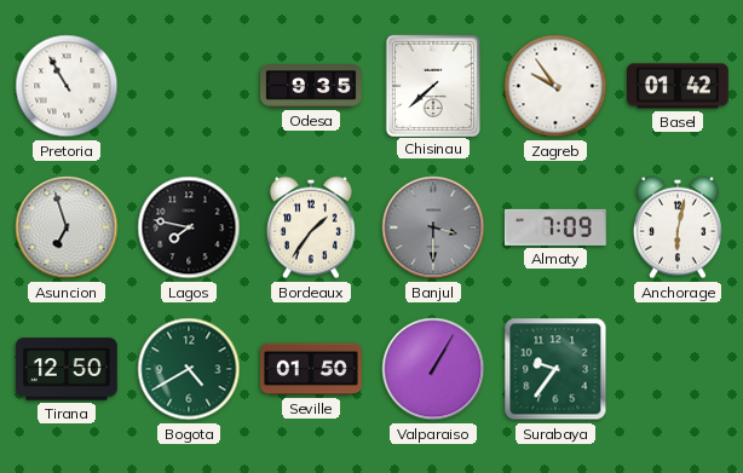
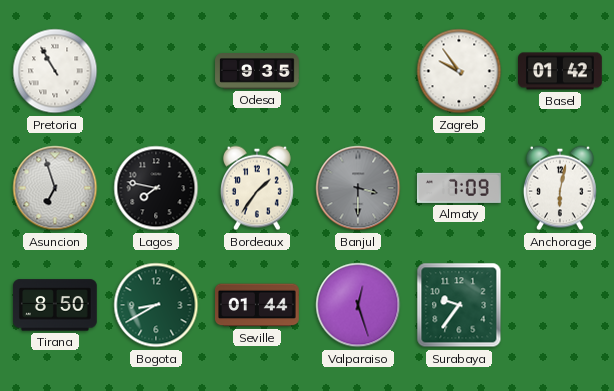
Chisinau: 7:38 -> none
Tirana: 12:50 -> 8:50
Bogota: 4:40 -> 8:40
Seville: 01:50 -> 01:44
Valparaiso: 1:05 -> 12:27
